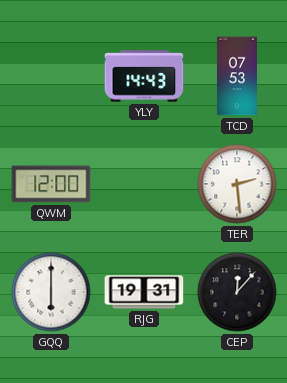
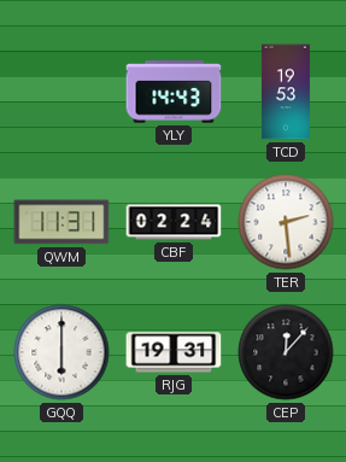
TCD: 07:53 -> 19:53
QWM: 12:00 -> 11:31
CBF: none -> 02:24
